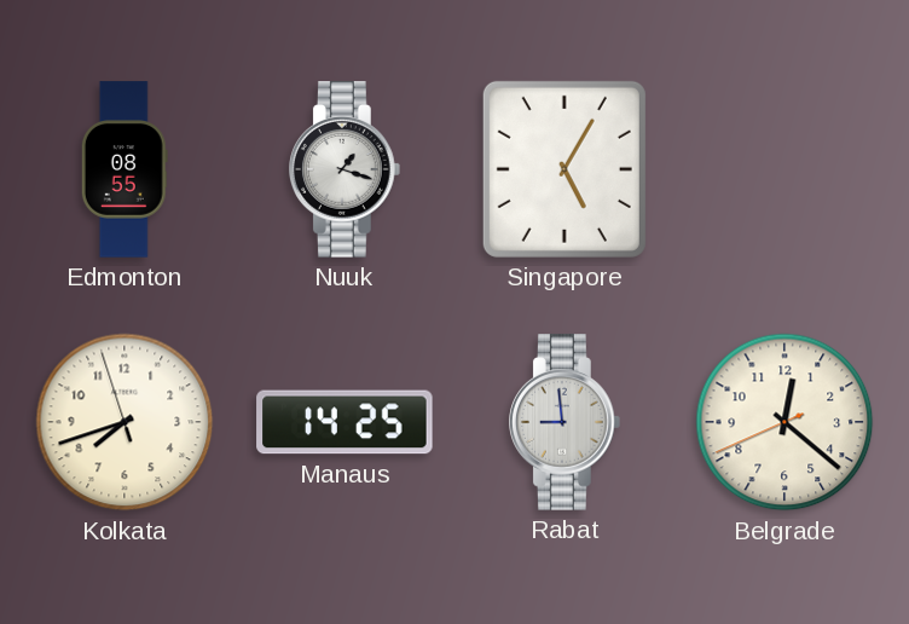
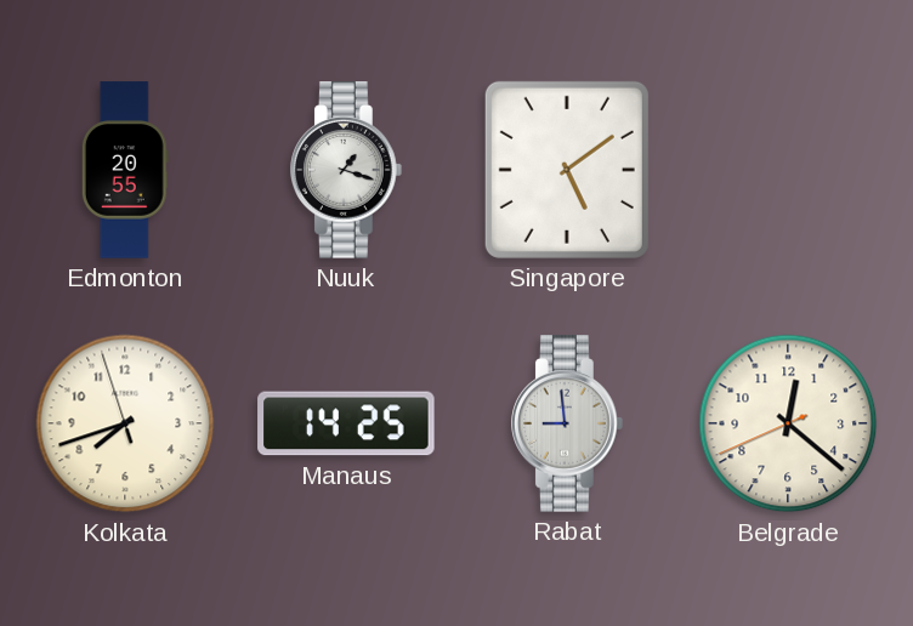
Edmonton: 08:55 -> 20:55
Singapore: 5:05 -> 5:09
